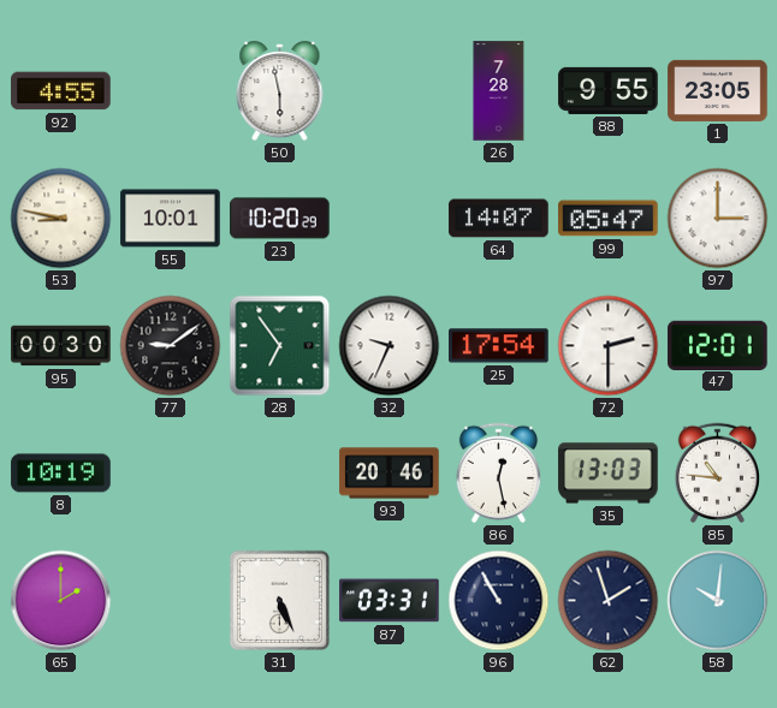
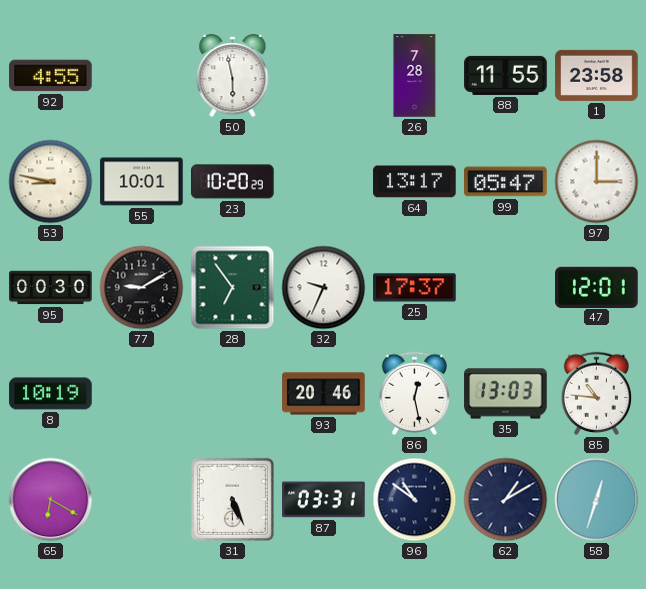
88: 9:55 -> 11:55
1: 23:05 -> 23:58
64: 14:07 -> 13:17
77: 9:09 -> 9:10
25: 17:54 -> 17:37
72: 2:30 -> none
65: 2:00 -> 6:20
96: 10:55 -> 10:51
62: 1:57 -> 1:10
58: 10:01 -> 12:33
